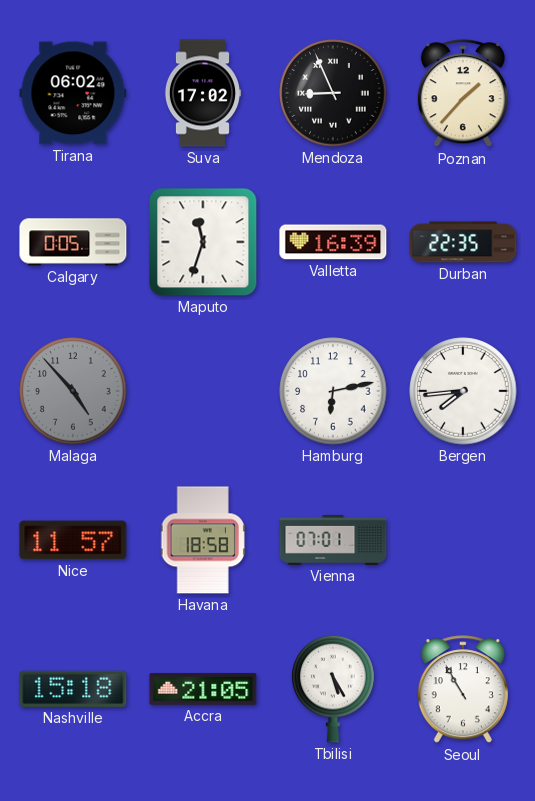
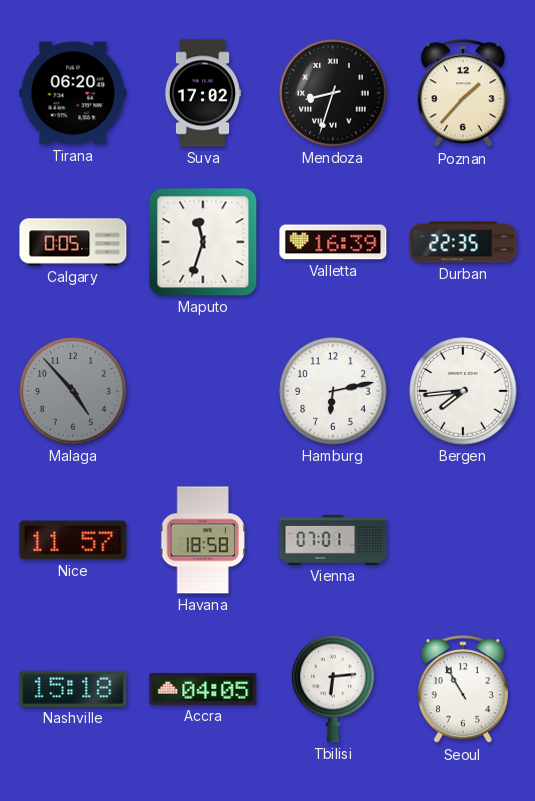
Tirana: 06:02 -> 06:20
Mendoza: 8:56 -> 8:33
Accra: 21:05 -> 04:05
Tbilisi: 5:25 -> 6:14
